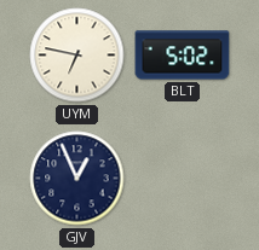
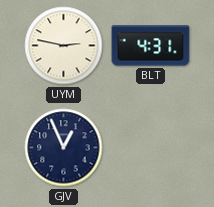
UYM: 6:47 -> 2:47
BLT: 5:02 -> 4:31
